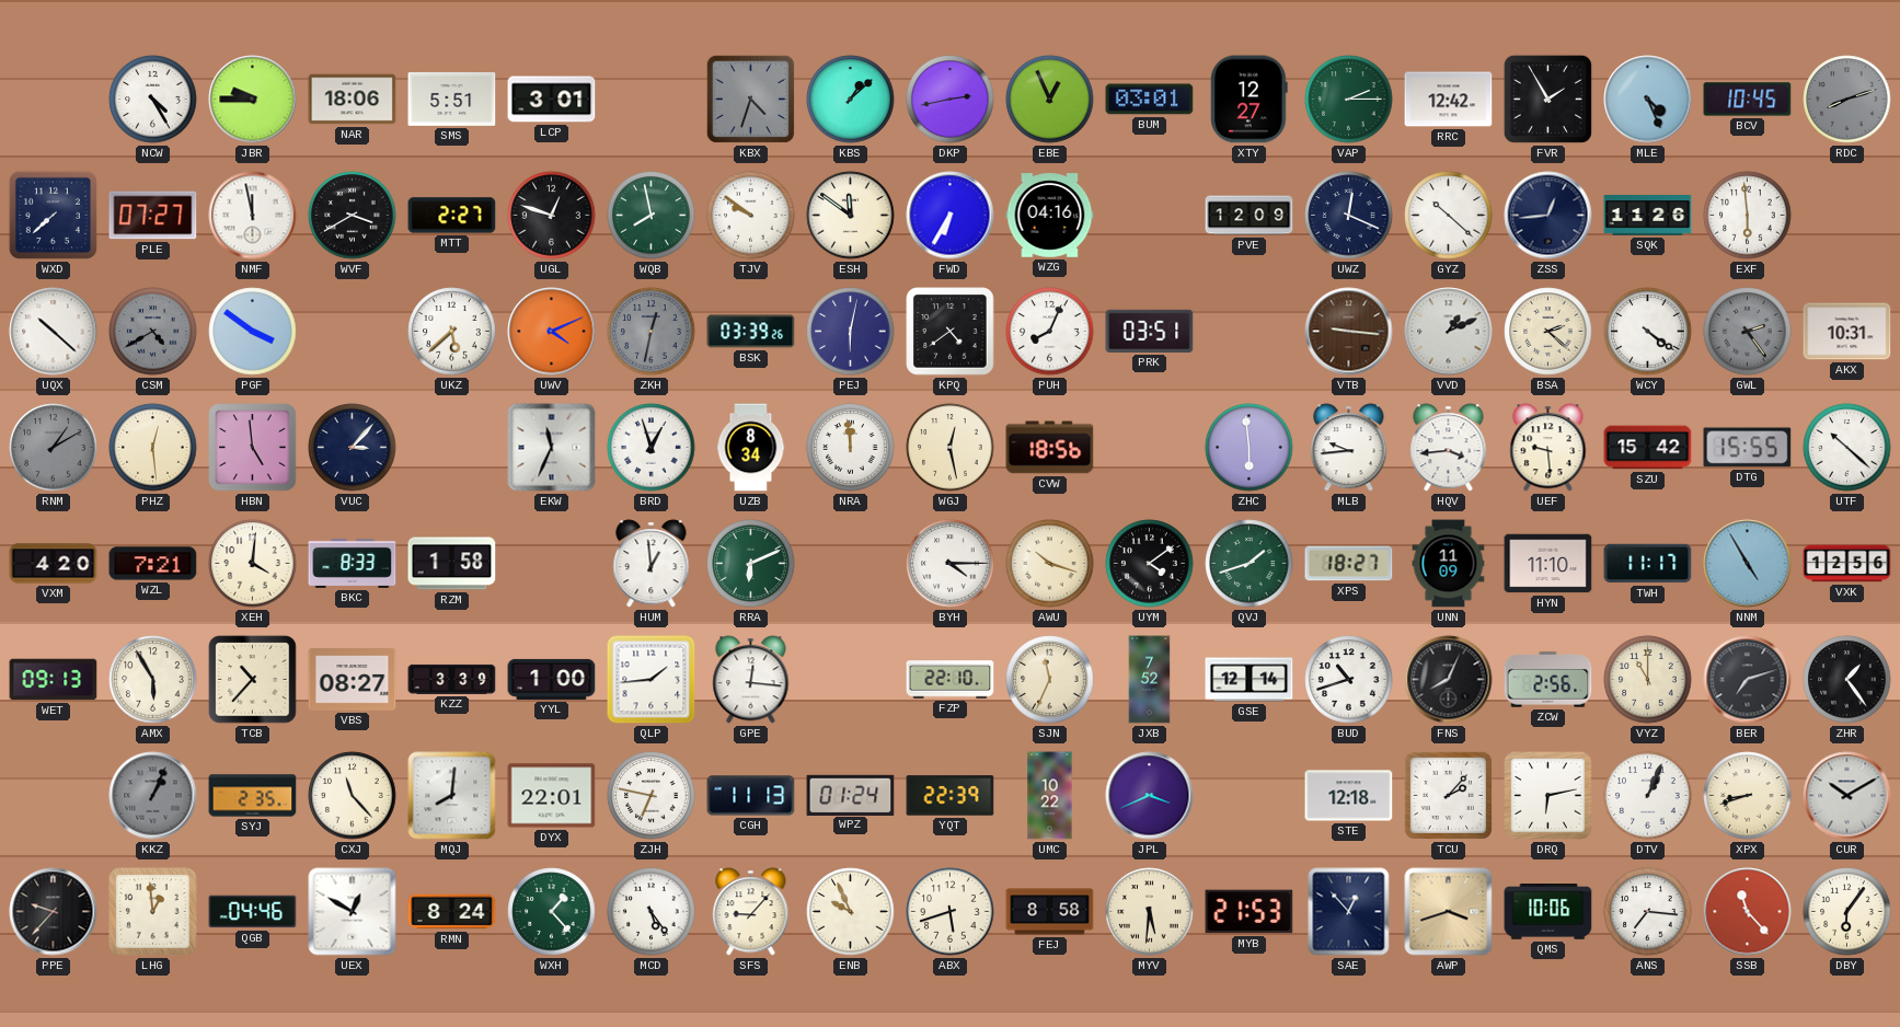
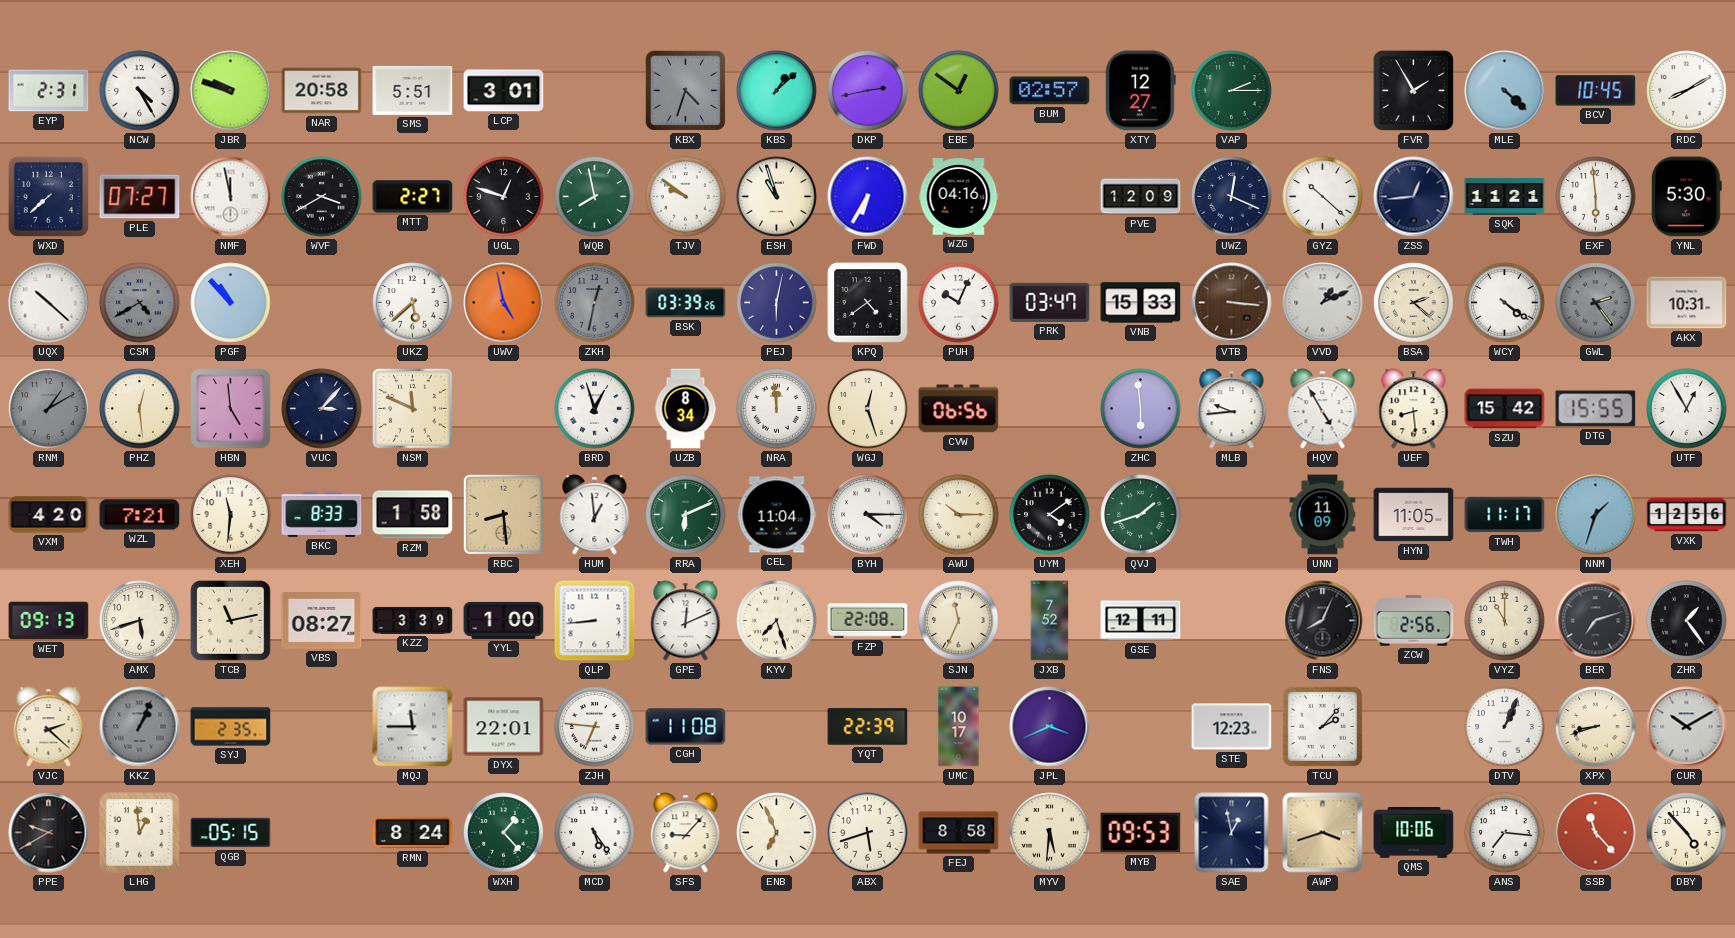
EYP: none -> 2:31
JBR: 9:45 -> 9:48
NAR: 18:06 -> 20:58
EBE: 12:56 -> 12:51
BUM: 03:01 -> 02:57
RRC: 12:42 -> none
MLE: 4:26 -> 4:22
RDC: 8:12 -> 8:10
RDC dial: grey -> white
ESH: 11:51 -> 10:57
SQK: 11:26 -> 11:21
YNL: none -> 5:30
PGF: 3:51 -> 10:53
UWV: 4:11 -> 4:58
PUH: 8:04 -> 10:04
PRK: 03:51 -> 03:47
VNB: none -> 15:33
VTB: 9:16 -> 3:16
NSM: none -> 11:49
EKW: 11:34 -> none
WGJ: 12:28 -> 12:27
CVW: 18:56 -> 06:56
HQV: 3:44 -> 4:55
UEF: 9:29 -> 8:29
UTF: 10:22 -> 12:55
XEH: 4:01 -> 11:31
RBC: none -> 8:29
CEL: none -> 11:04
AWU: 10:18 -> 10:15
XPS: 18:27 -> none
HYN: 11:10 -> 11:05
NNM: 4:55 -> 1:33
AMX: 5:55 -> 5:42
TCB: 10:37 -> 11:13
QLP: 1:44 -> 8:44
GPE: 12:16 -> 12:11
KYV: none -> 7:27
FZP: 22:10 -> 22:08
GSE: 12:14 -> 12:11
BUD: 10:42 -> none
VJC: none -> 2:22
CXJ: 11:23 -> none
MQJ: 8:01 -> 11:45
ZJH: 6:47 -> 6:46
CGH: 11:13 -> 11:08
WPZ: 01:24 -> none
UMC: 10:22 -> 10:17
STE: 12:18 -> 12:23
DRQ: 6:13 -> none
PPE: 9:37 -> 9:40
QGB: 04:46 -> 05:15
UEX: 12:50 -> none
ENB: 9:56 -> 6:56
MYB: 21:53 -> 09:53
SAE: 12:53 -> 12:58
DBY: 6:06 -> 4:53
